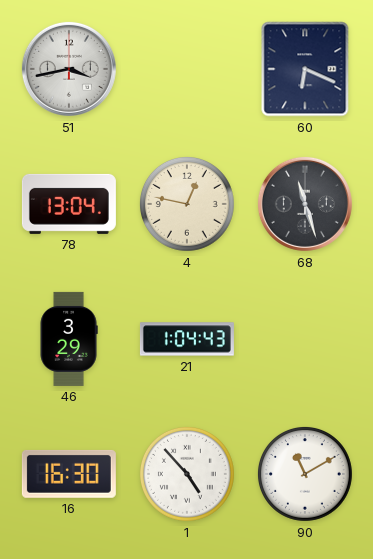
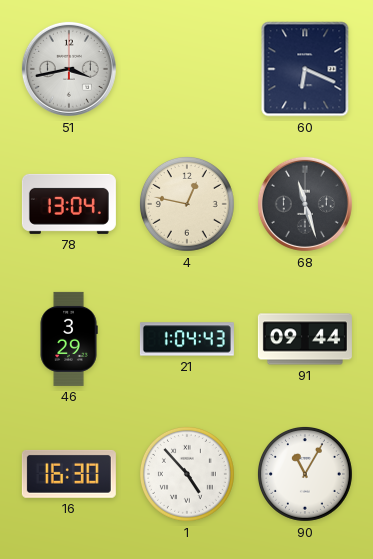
91: none -> 09:44
90: 11:10 -> 11:05
